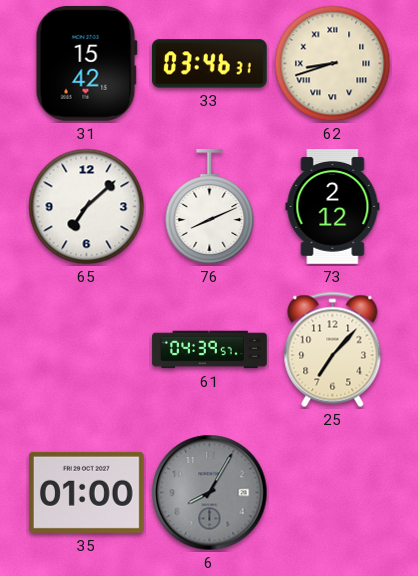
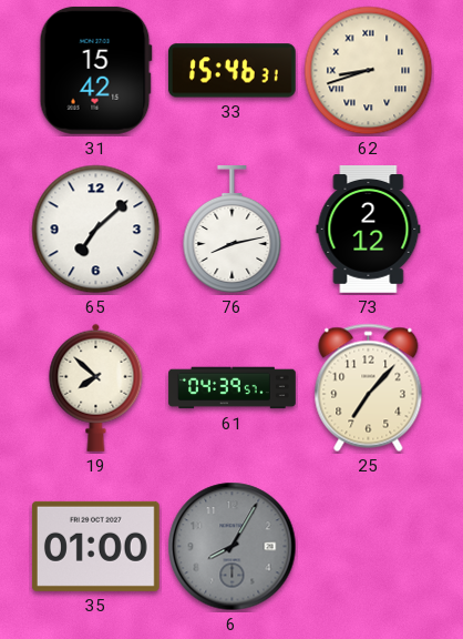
33: 03:46 -> 15:46
76: 8:11 -> 8:13
19: none -> 7:52
